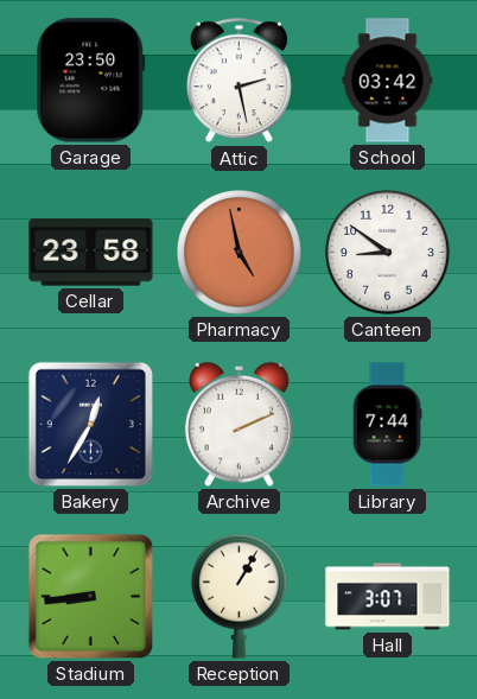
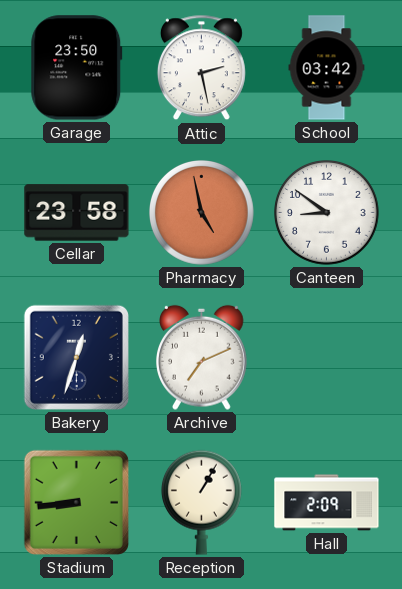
Bakery: 12:35 -> 12:33
Archive: 2:11 -> 7:11
Library: 7:44 -> none
Hall: 3:07 -> 2:09
